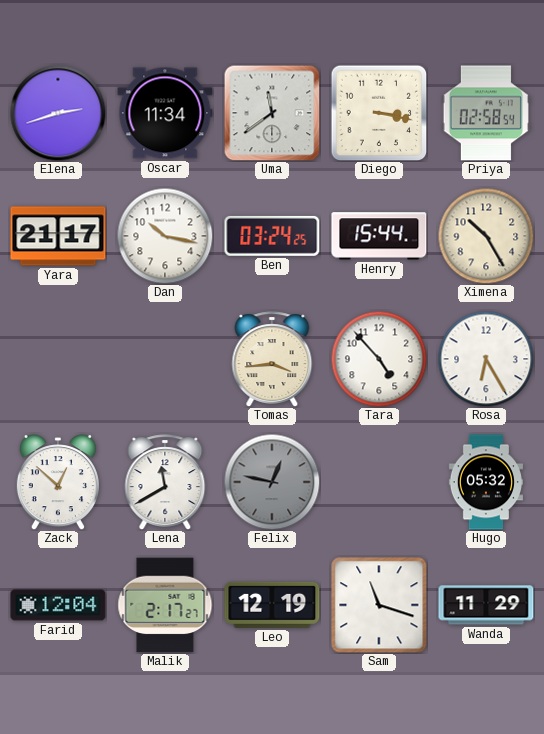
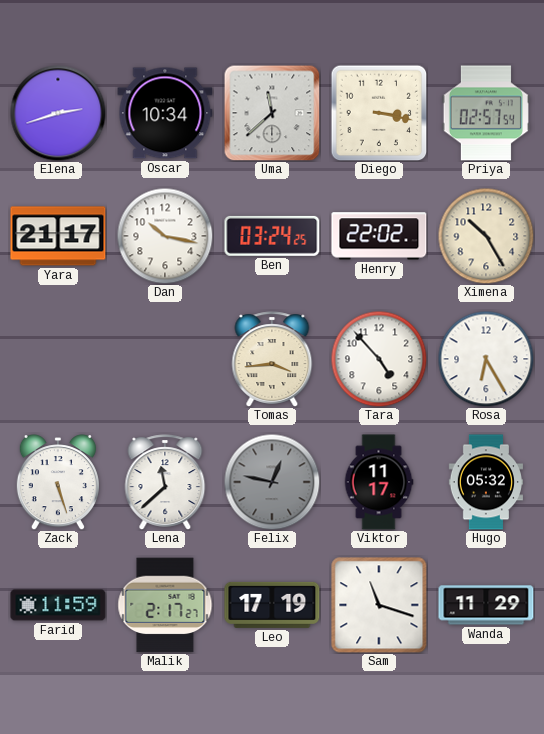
Oscar: 11:34 -> 10:34
Uma: 11:39 -> 11:38
Priya: 02:58 -> 02:57
Henry: 15:44 -> 22:02
Zack: 12:52 -> 5:27
Lena: 11:40 -> 11:38
Viktor: none -> 11:17
Farid: 12:04 -> 11:59
Leo: 12:19 -> 17:19
